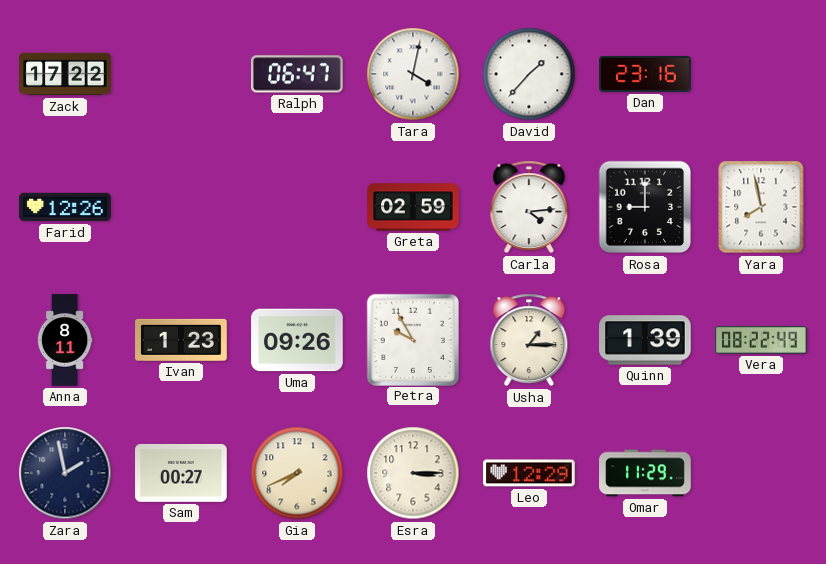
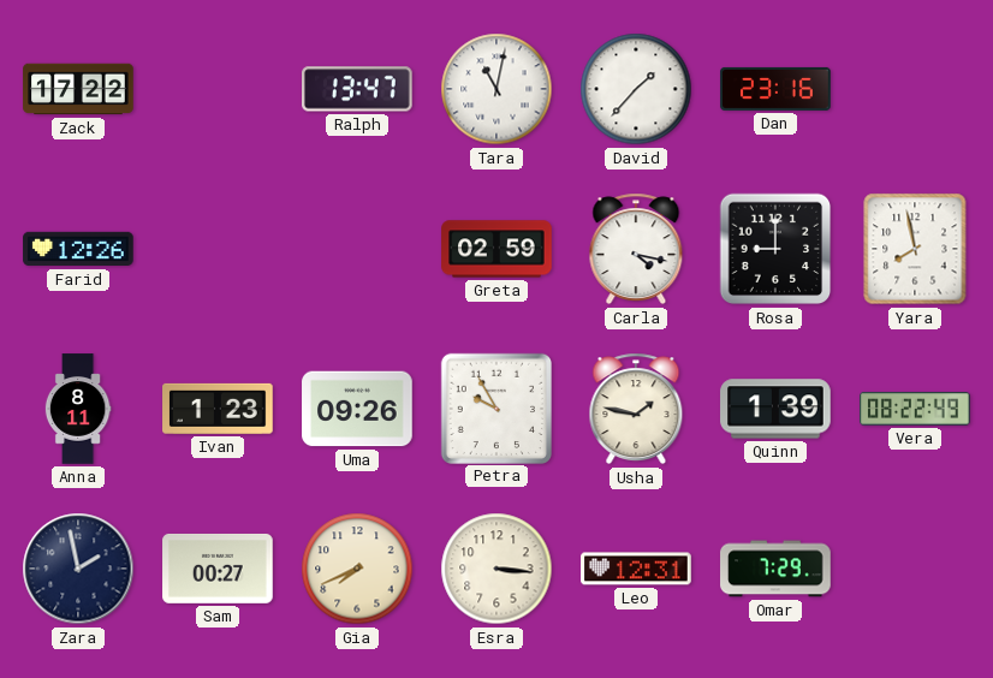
Ralph: 06:47 -> 13:47
Tara: 4:02 -> 11:02
Carla: 4:14 -> 4:17
Usha: 1:15 -> 1:47
Esra: 3:15 -> 3:16
Leo: 12:29 -> 12:31
Omar: 11:29 -> 7:29
